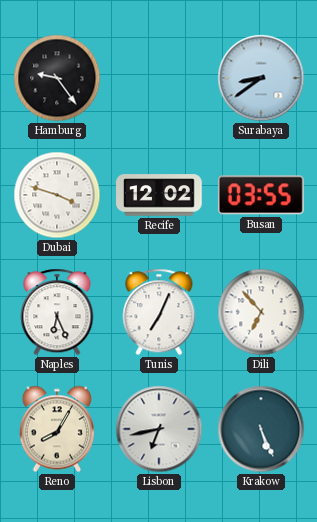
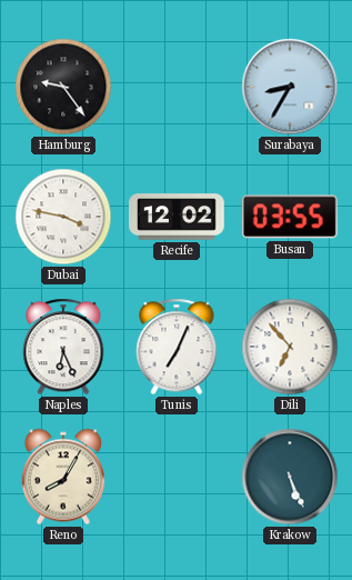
Surabaya: 8:39 -> 8:35
Dubai: 3:48 -> 3:47
Lisbon: 6:43 -> none
